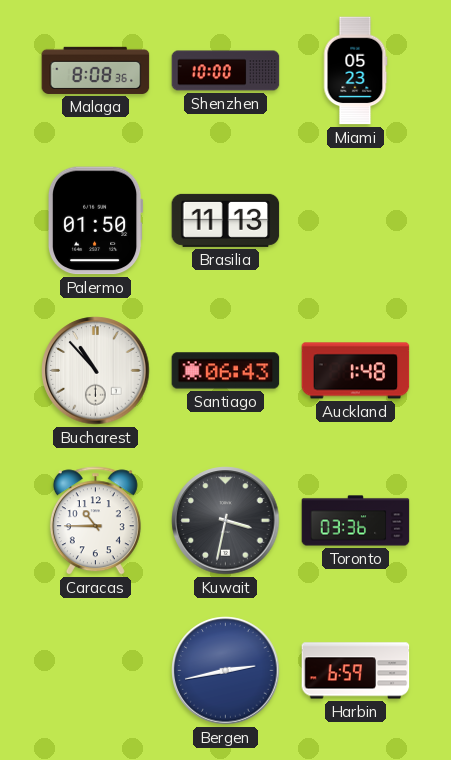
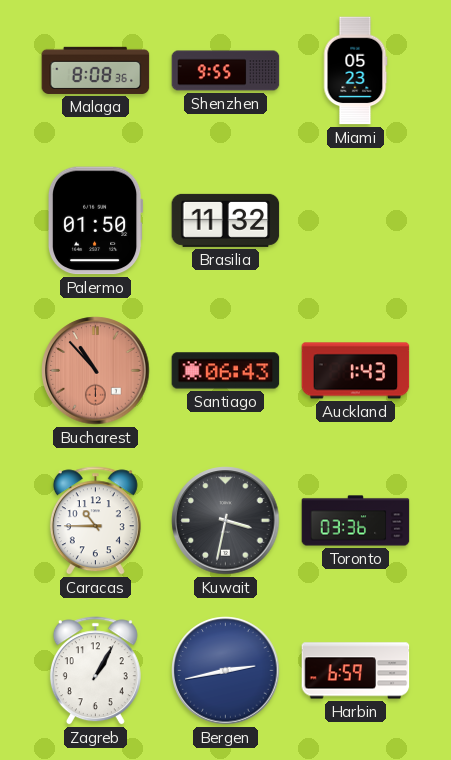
Shenzhen: 10:00 -> 9:55
Brasilia: 11:13 -> 11:32
Bucharest dial: white -> salmon
Auckland: 1:48 -> 1:43
Zagreb: none -> 1:05
